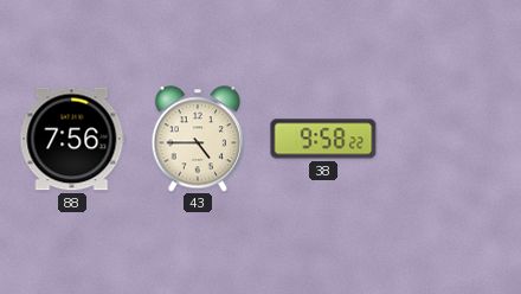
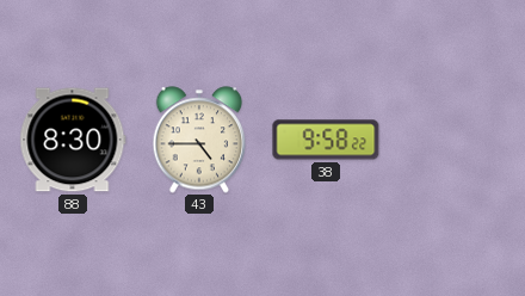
88: 7:56 -> 8:30
